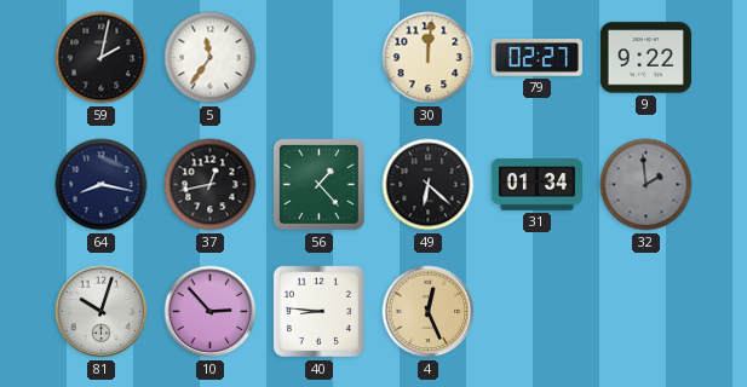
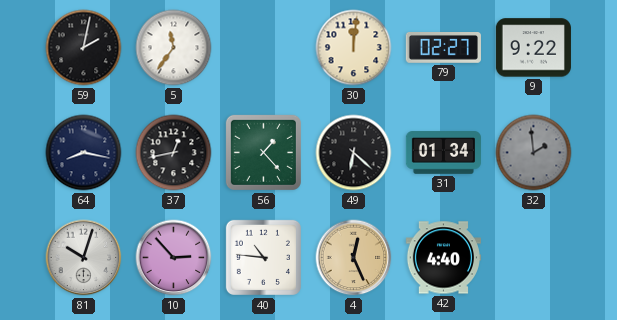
40: 8:46 -> 10:46
42: none -> 4:40
